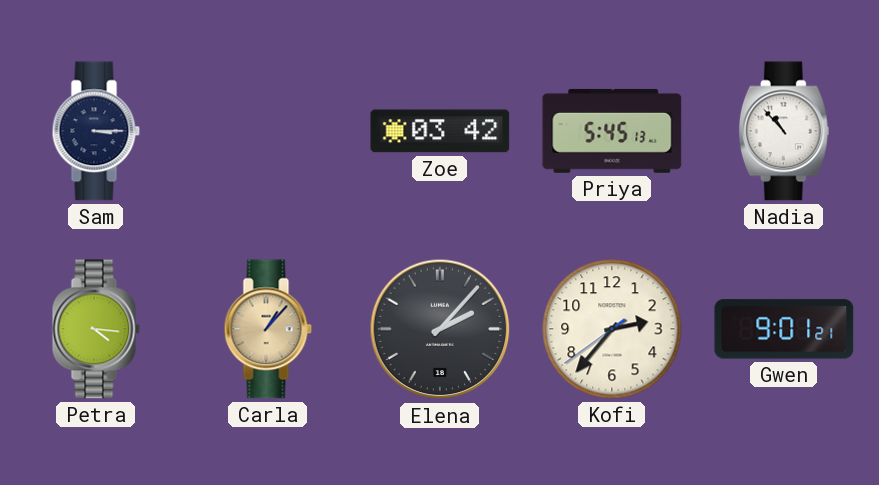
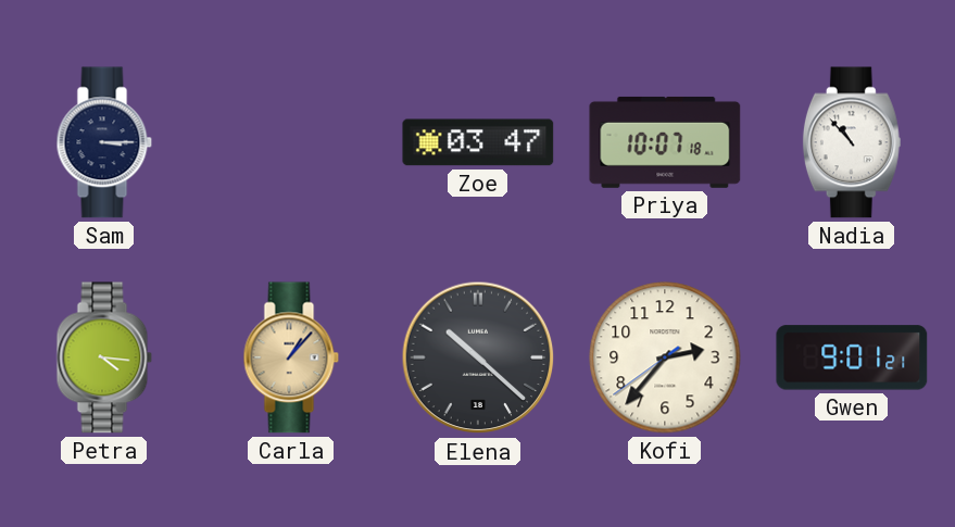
Zoe: 03:42 -> 03:47
Priya: 5:45 -> 10:07
Elena: 2:07 -> 10:22
